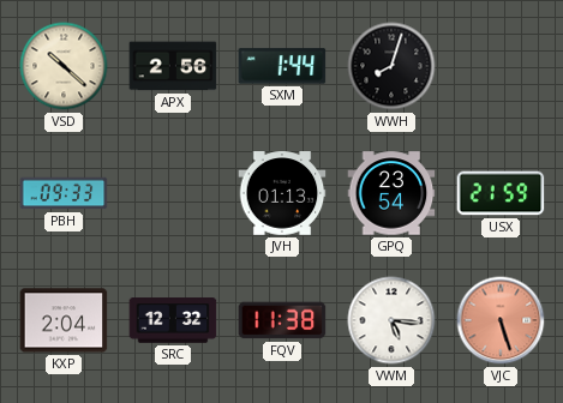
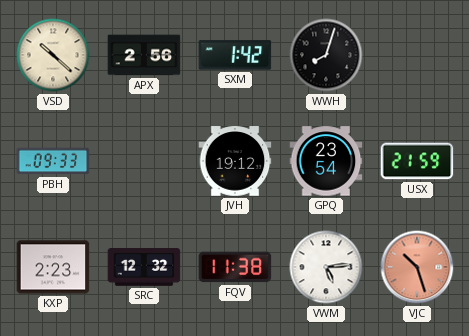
SXM: 1:44 -> 1:42
JVH: 01:13 -> 19:12
KXP: 2:04 -> 2:23
VWM: 5:16 -> 5:14
VJC: 5:27 -> 10:27
